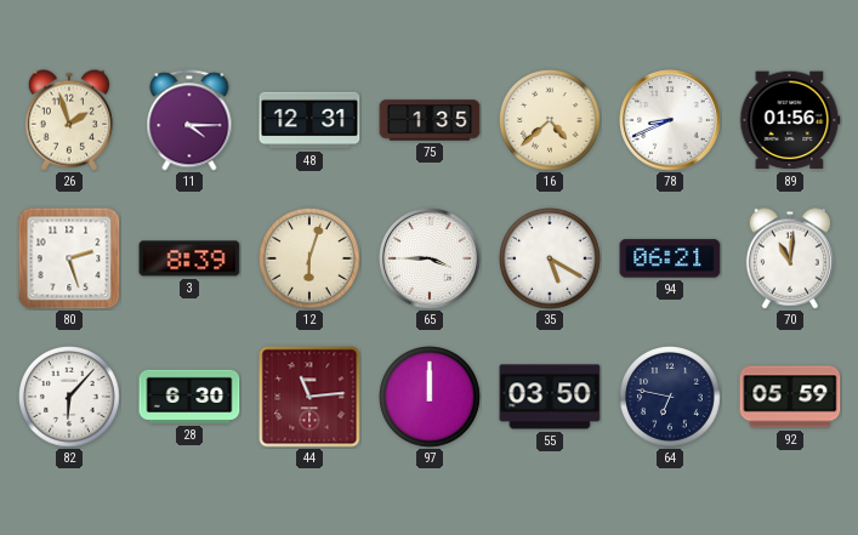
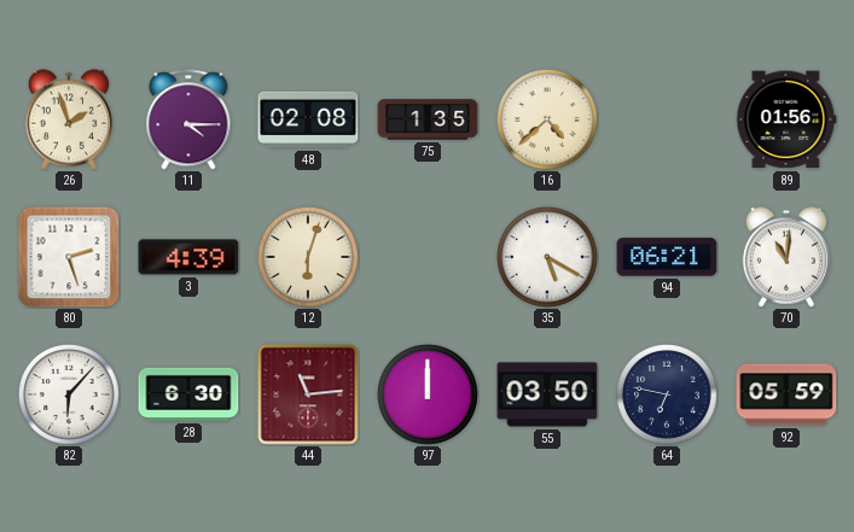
48: 12:31 -> 02:08
78: 8:41 -> none
3: 8:39 -> 4:39
65: 3:45 -> none
